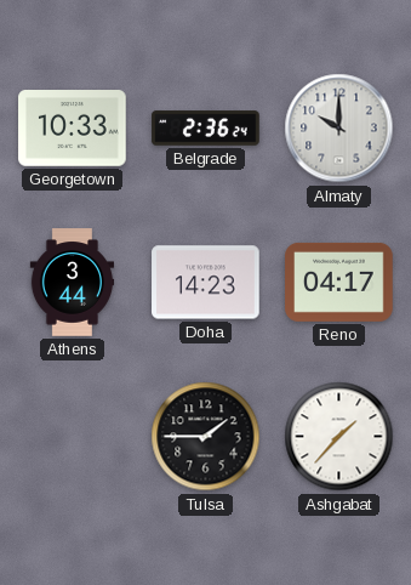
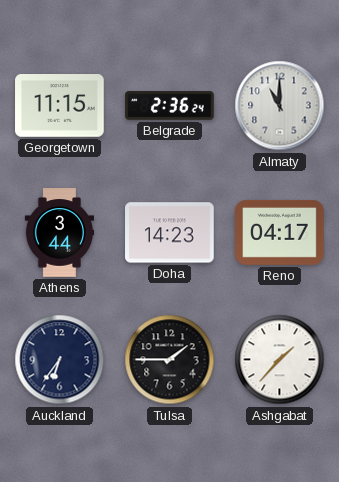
Georgetown: 10:33 -> 11:15
Almaty: 10:00 -> 11:00
Auckland: none -> 6:36
